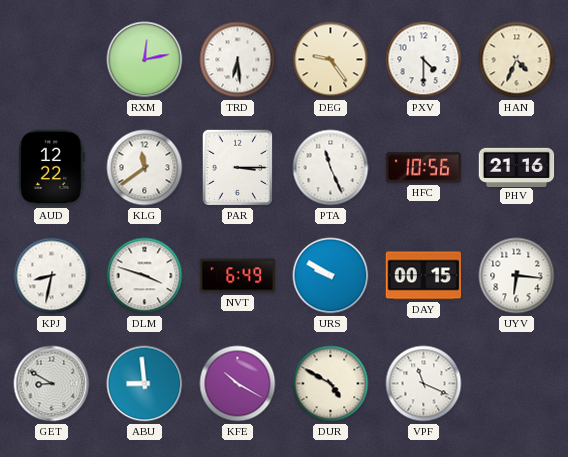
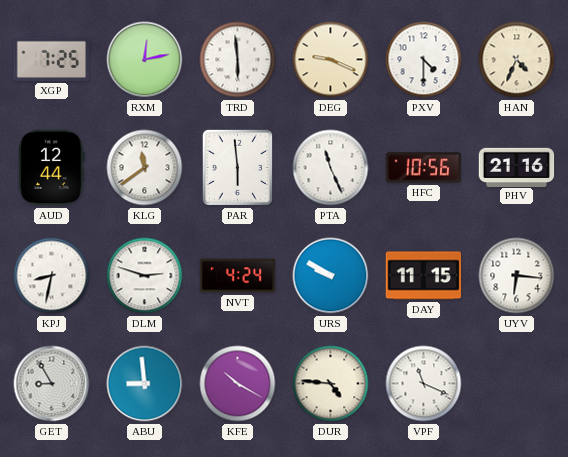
XGP: none -> 7:25
TRD: 6:29 -> 5:59
DEG: 9:24 -> 9:19
AUD: 12:22 -> 12:44
PAR: 3:15 -> 5:59
DLM: 3:48 -> 2:48
NVT: 6:49 -> 4:24
DAY: 00:15 -> 11:15
GET: 8:50 -> 8:55
DUR: 4:50 -> 4:46
